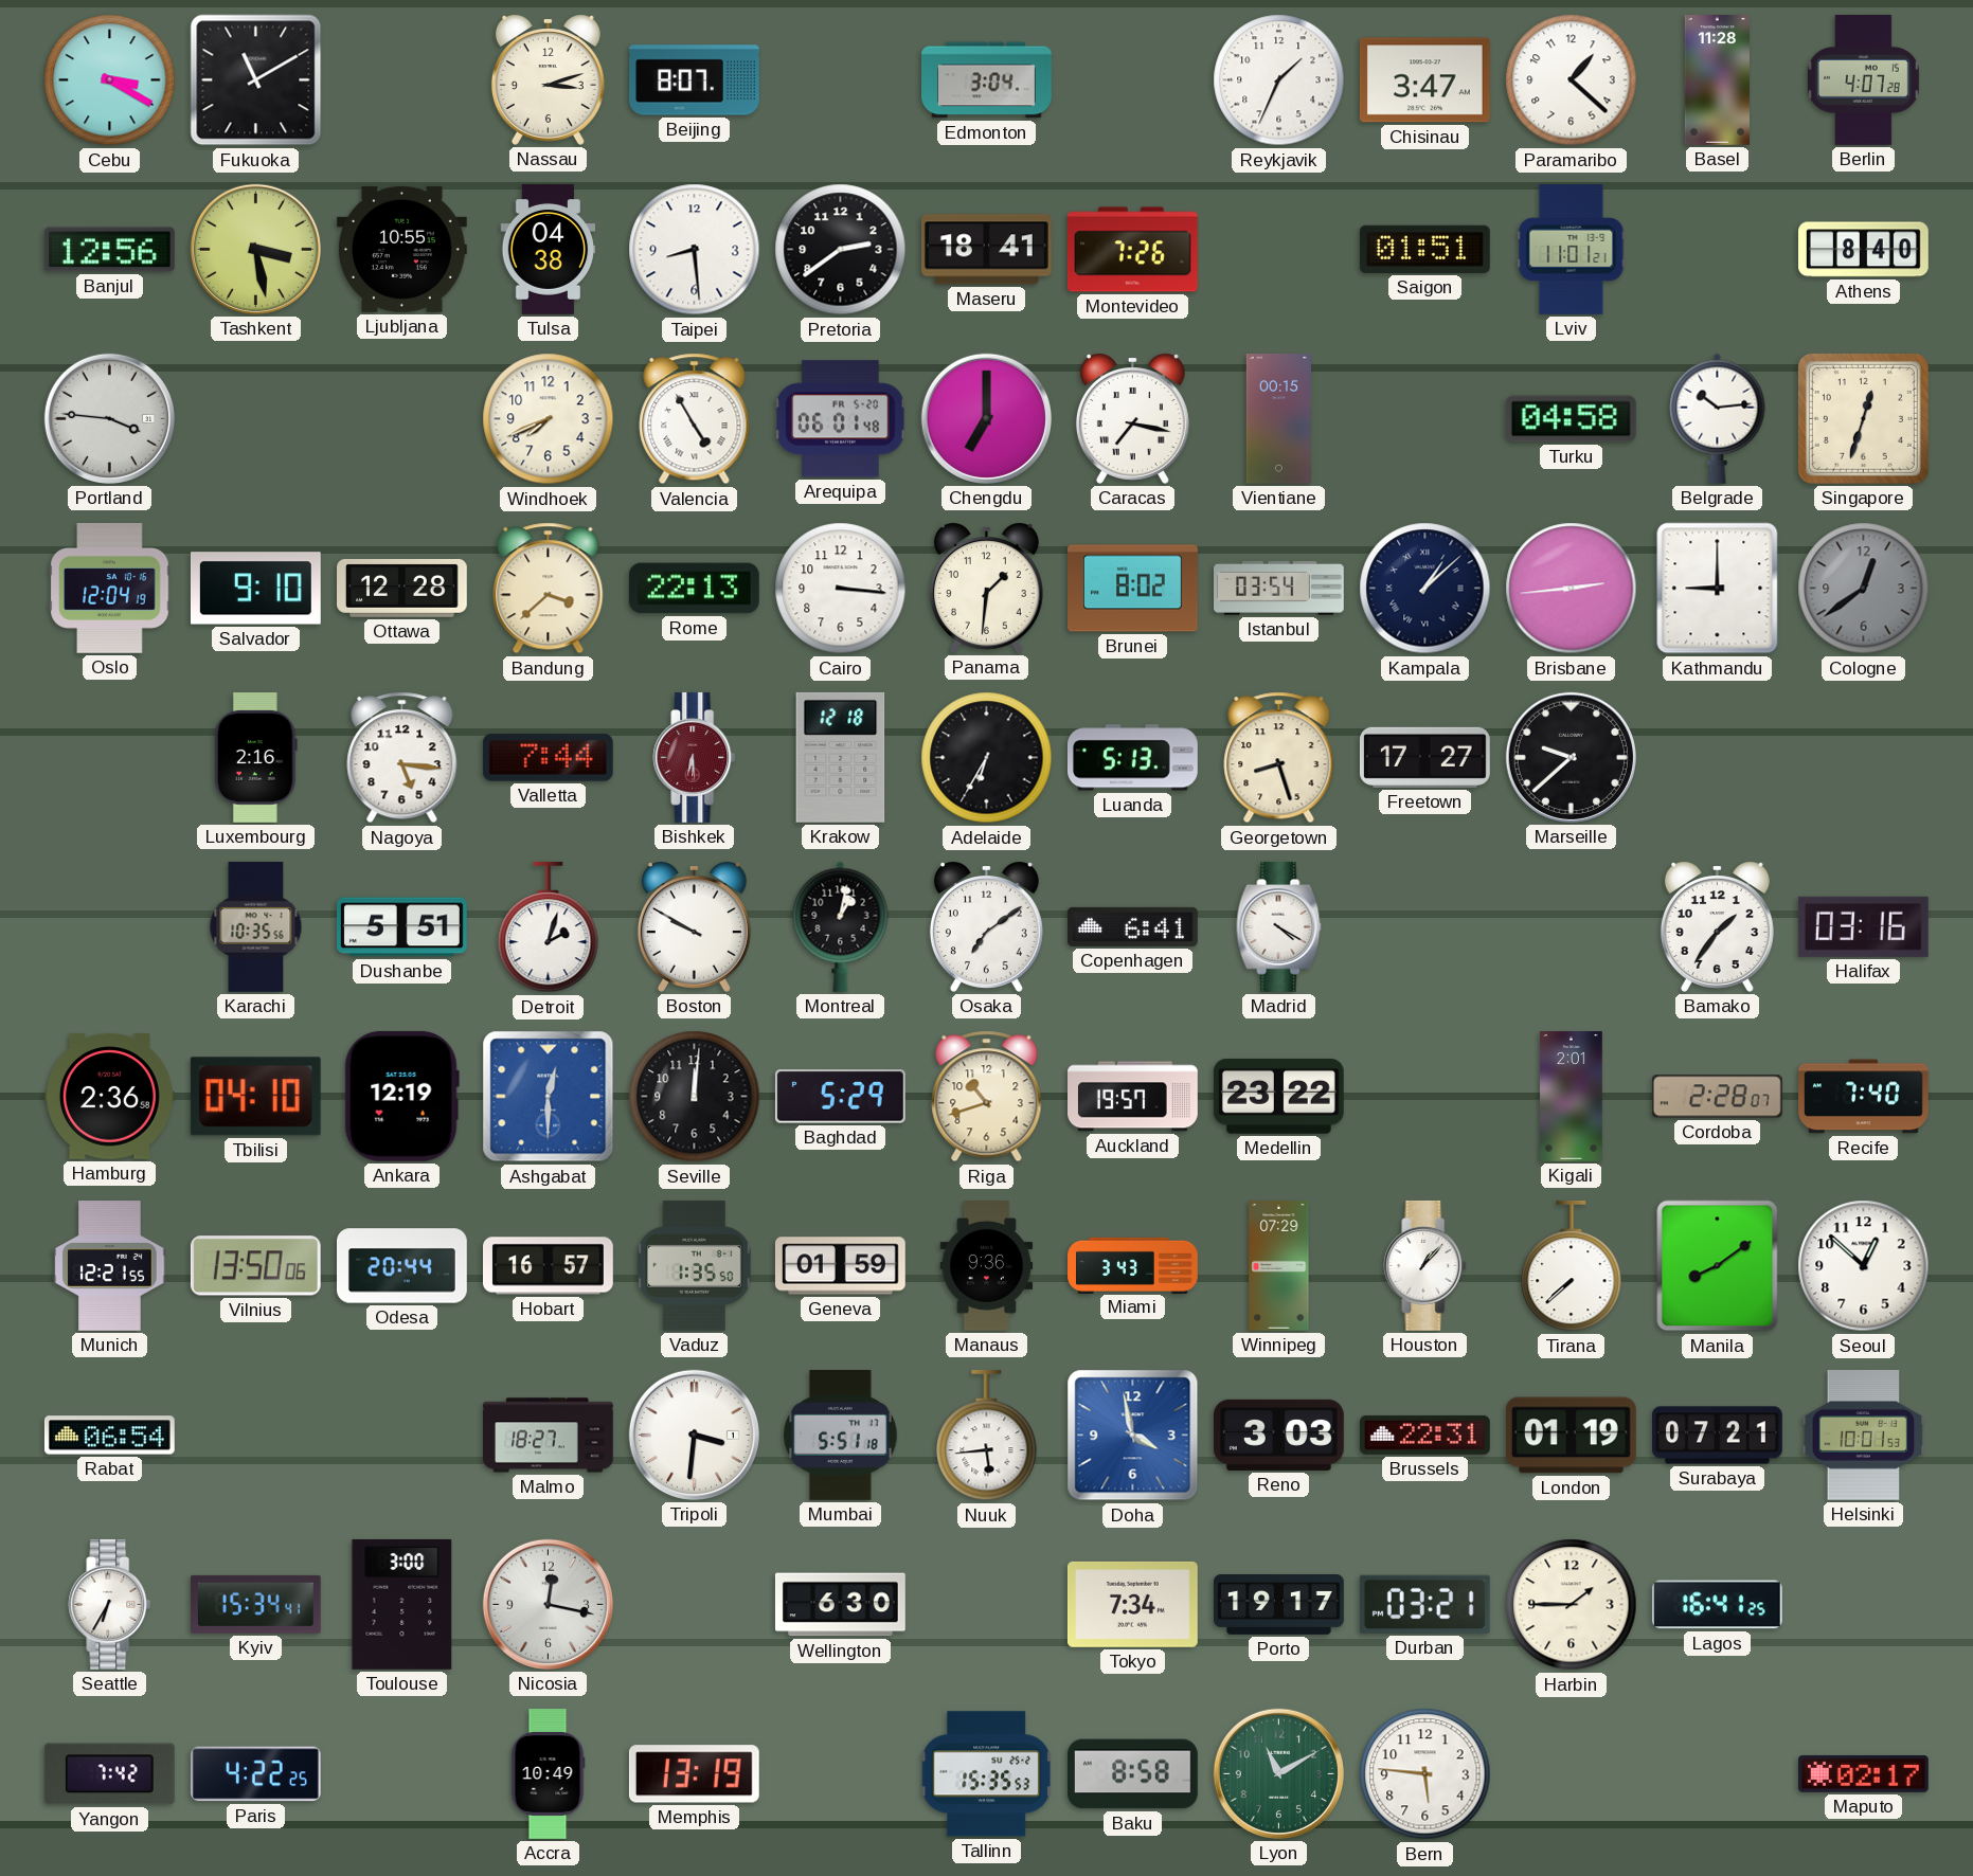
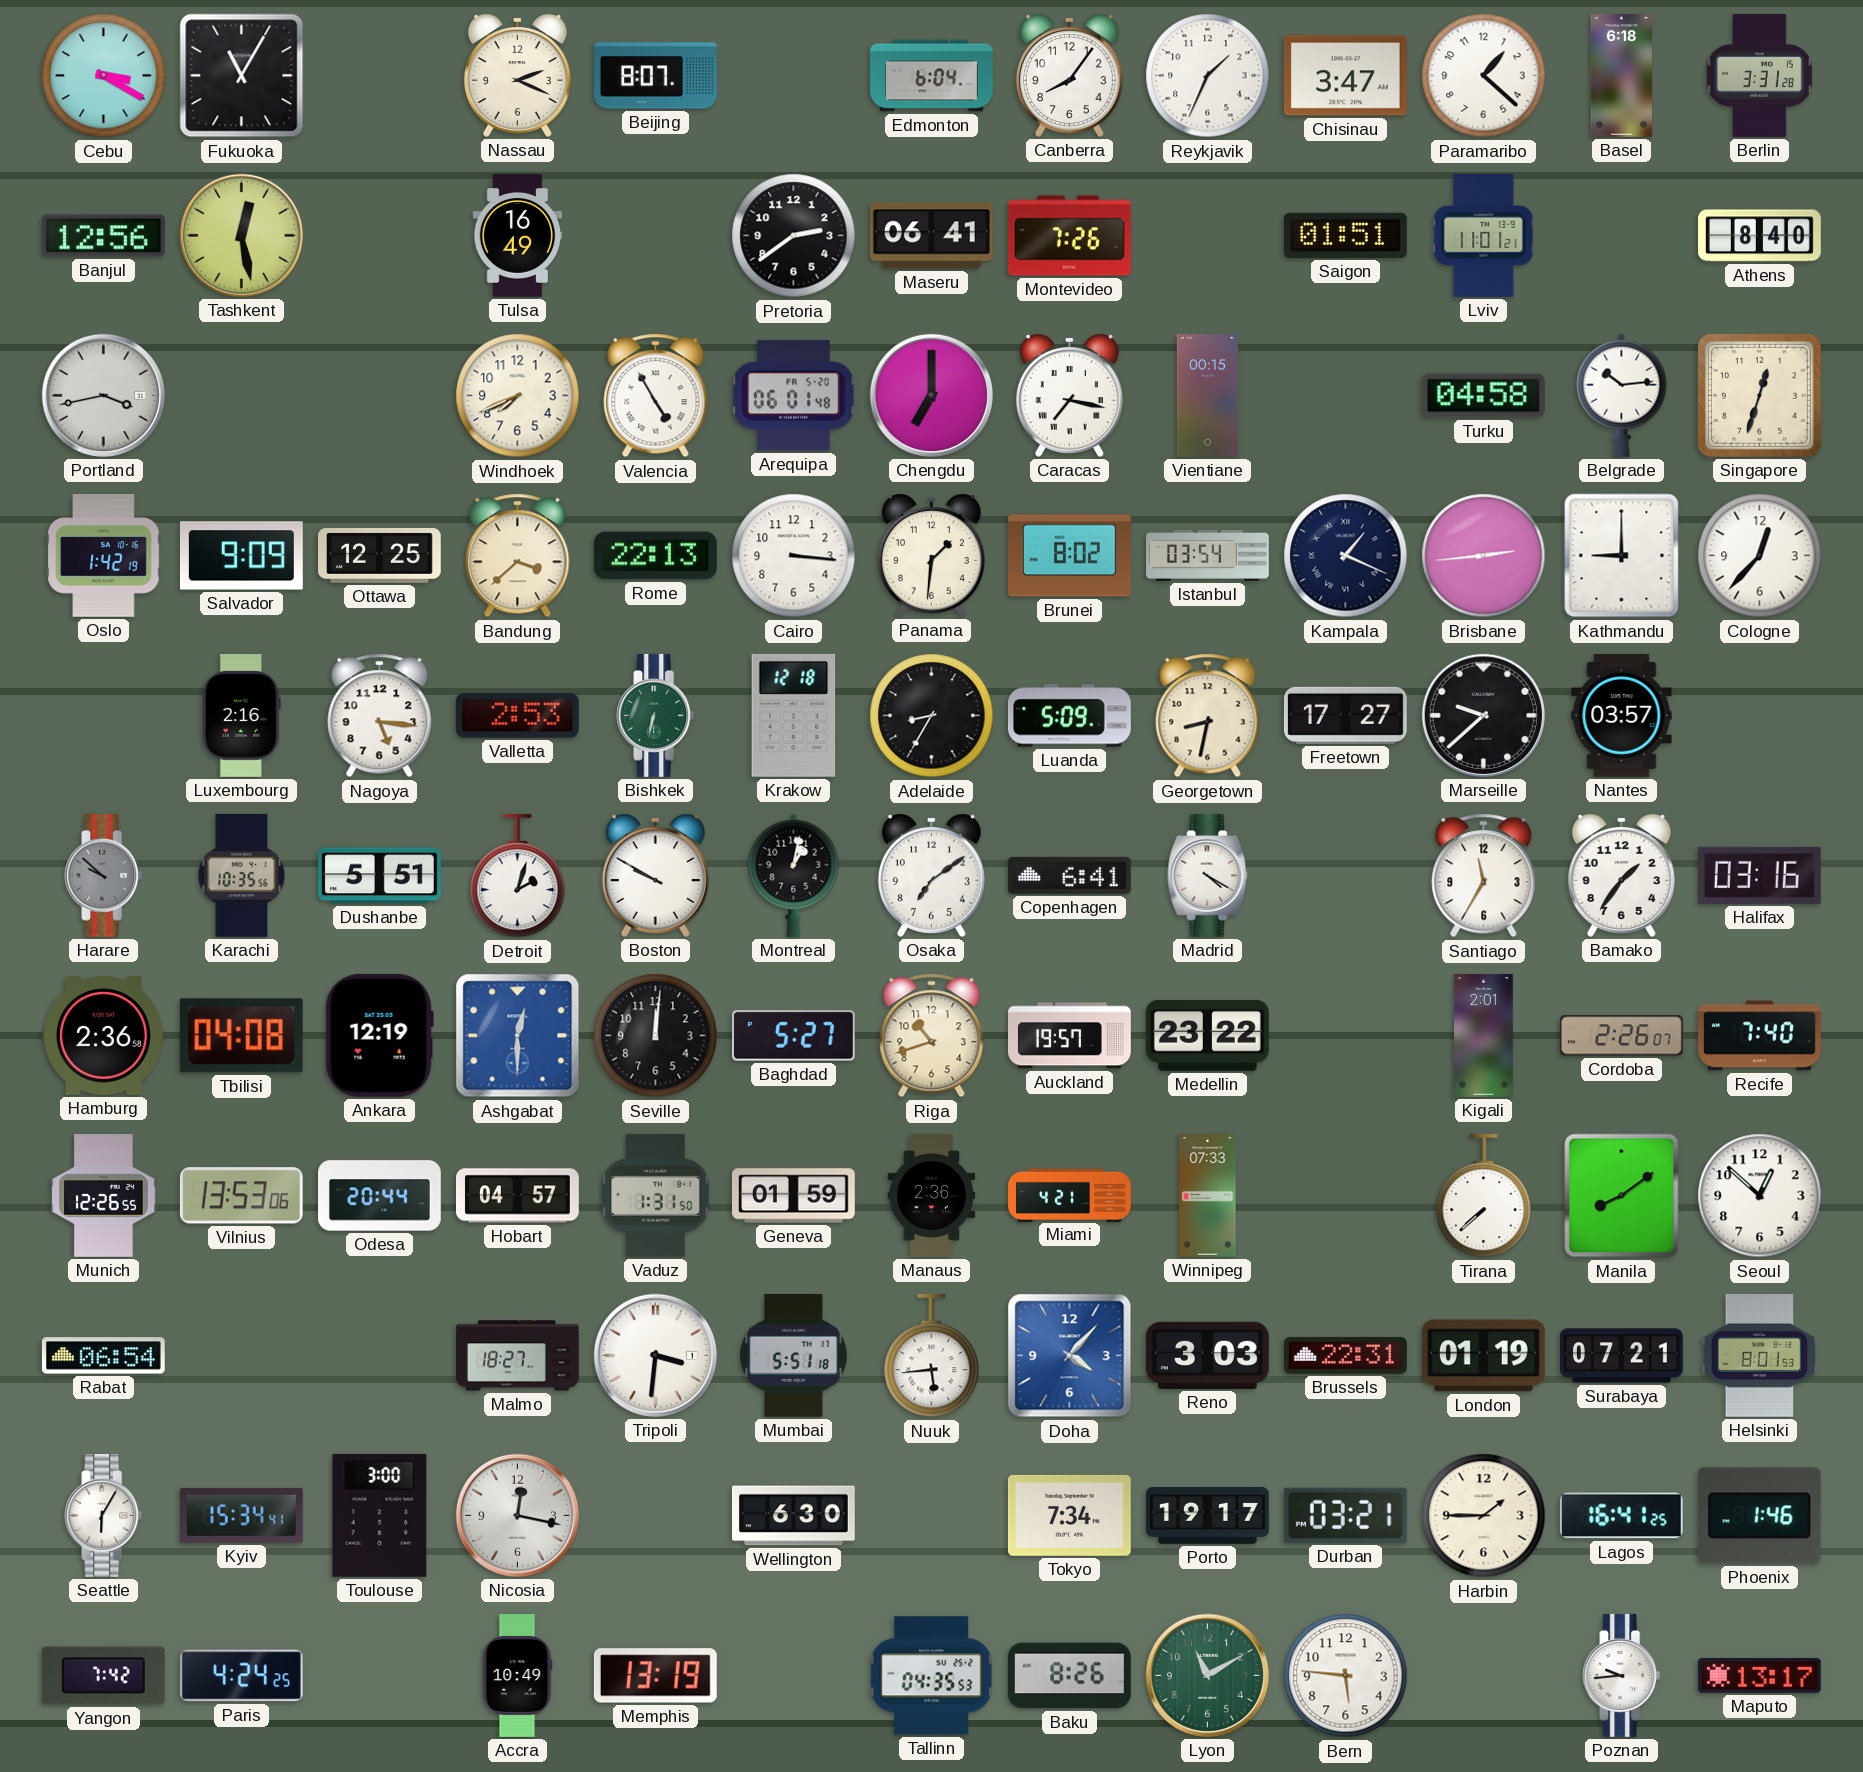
Fukuoka: 11:10 -> 11:05
Nassau: 3:12 -> 2:19
Edmonton: 3:04 -> 6:04
Canberra: none -> 8:06
Basel: 11:28 -> 6:18
Berlin: 4:07 -> 3:31
Tashkent: 3:28 -> 12:28
Ljubljana: 10:55 -> none
Tulsa: 04:38 -> 16:49
Taipei: 8:29 -> none
Maseru: 18:41 -> 06:41
Portland: 3:46 -> 3:43
Oslo: 12:04 -> 1:42
Salvador: 9:10 -> 9:09
Ottawa: 12:28 -> 12:25
Kampala: 1:08 -> 1:19
Cologne: 12:39 -> 12:37
Cologne dial: grey -> white
Valletta: 7:44 -> 2:53
Bishkek: 6:29 -> 6:32
Bishkek dial: burgundy -> green
Adelaide: 6:35 -> 8:35
Luanda: 5:13 -> 5:09
Georgetown: 8:27 -> 8:32
Nantes: none -> 03:57
Harare: none -> 9:52
Santiago: none -> 11:35
Tbilisi: 04:10 -> 04:08
Baghdad: 5:29 -> 5:27
Cordoba: 2:28 -> 2:26
Munich: 12:21 -> 12:26
Vilnius: 13:50 -> 13:53
Hobart: 16:57 -> 04:57
Vaduz: 1:35 -> 1:31
Manaus: 9:36 -> 2:36
Miami: 3:43 -> 4:21
Winnipeg: 07:29 -> 07:33
Houston: 1:07 -> none
Doha: 3:58 -> 4:07
Helsinki: 10:01 -> 8:01
Seattle: 6:35 -> 6:05
Phoenix: none -> 1:46
Paris: 4:22 -> 4:24
Tallinn: 15:35 -> 04:35
Baku: 8:58 -> 8:26
Poznan: none -> 9:44
Maputo: 02:17 -> 13:17
